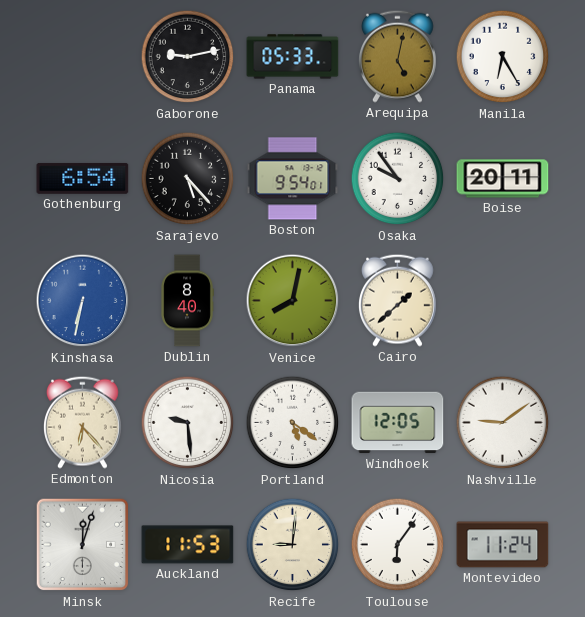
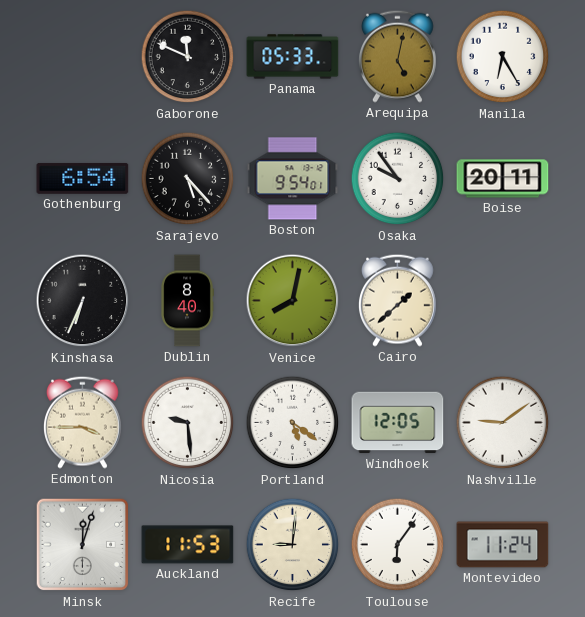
Gaborone: 9:13 -> 11:49
Kinshasa: 6:32 -> 6:34
Kinshasa dial: blue -> black
Edmonton: 6:23 -> 3:45
